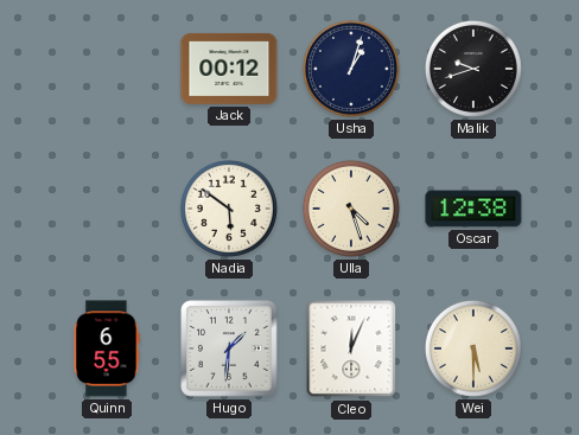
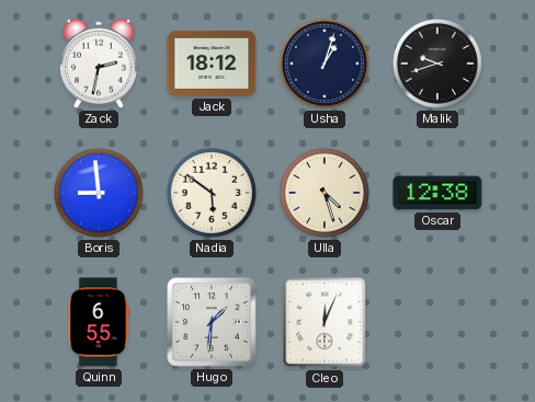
Zack: none -> 2:32
Jack: 00:12 -> 18:12
Boris: none -> 8:59
Wei: 5:30 -> none
